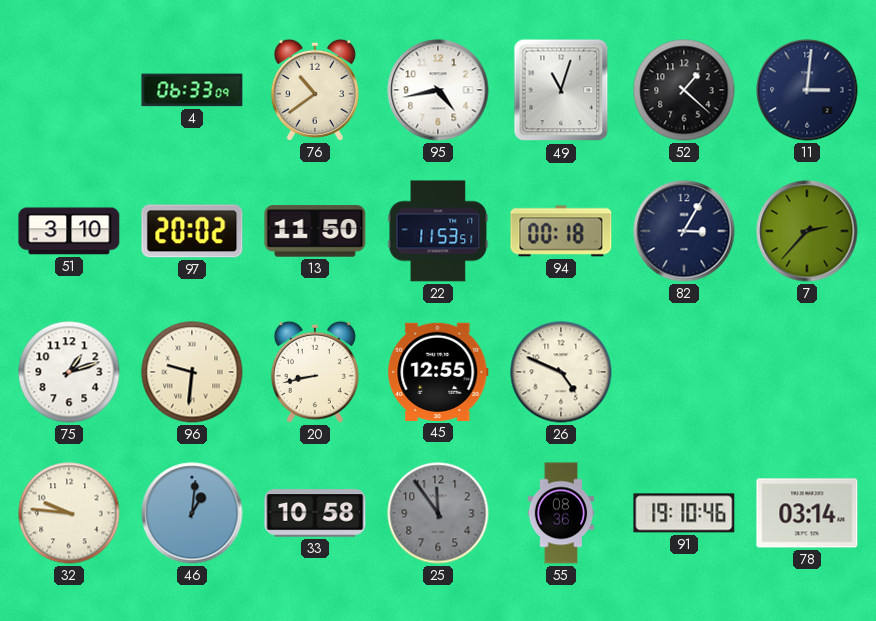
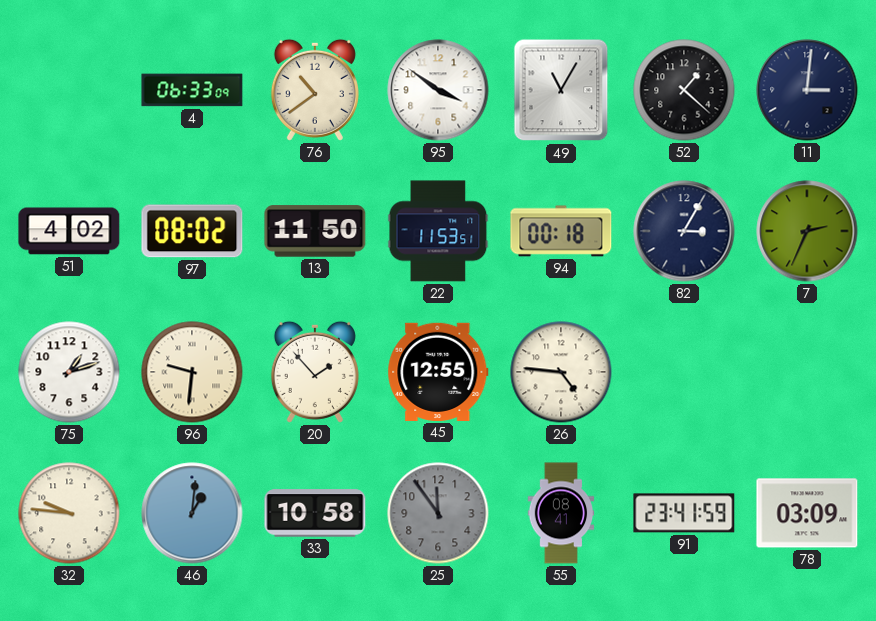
95: 4:43 -> 3:51
49: 11:03 -> 11:05
51: 3:10 -> 4:02
97: 20:02 -> 08:02
7: 2:37 -> 2:34
20: 8:43 -> 1:53
26: 4:49 -> 4:46
55: 08:36 -> 08:41
91: 19:10 -> 23:41
78: 03:14 -> 03:09
